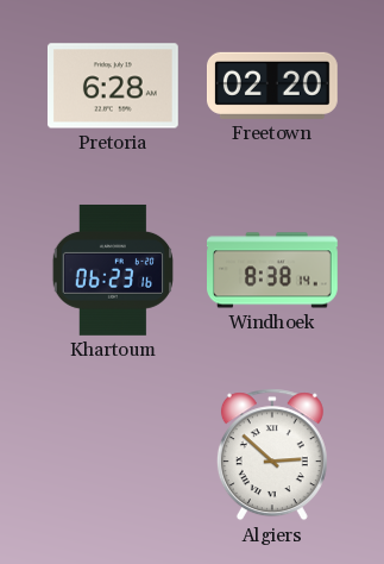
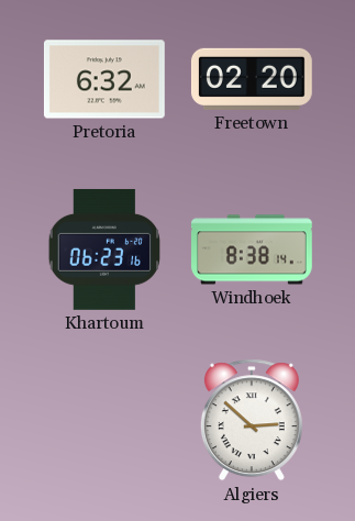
Pretoria: 6:28 -> 6:32
